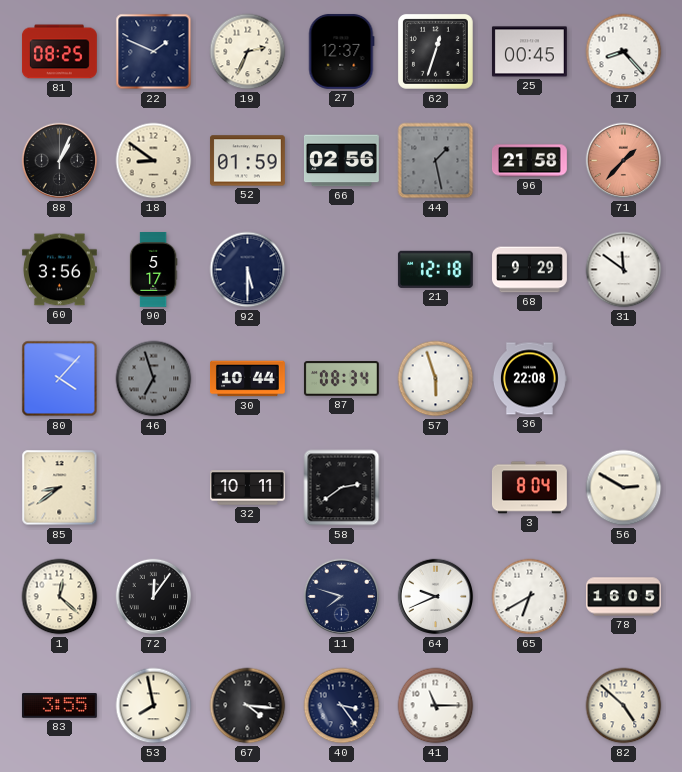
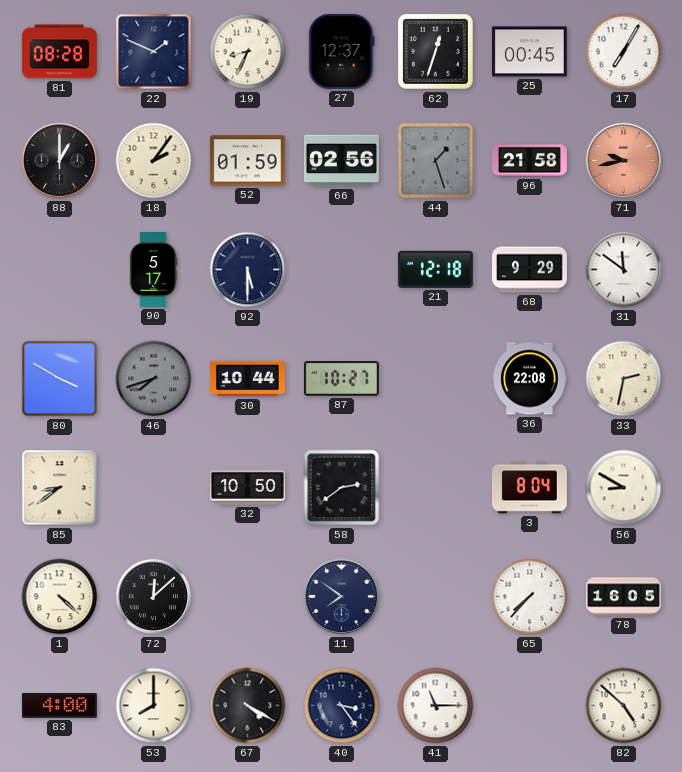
81: 08:25 -> 08:28
19: 2:34 -> 8:34
17: 8:23 -> 7:05
88: 1:04 -> 1:00
18: 8:51 -> 2:06
44: 1:28 -> 1:27
71: 1:37 -> 9:43
60: 3:56 -> none
80: 4:07 -> 3:50
46: 6:57 -> 7:42
87: 08:34 -> 10:27
57: 5:57 -> none
33: none -> 2:32
32: 10:11 -> 10:50
56: 2:50 -> 8:50
1: 12:22 -> 4:22
72: 12:06 -> 12:08
11: 7:48 -> 7:51
64: 9:41 -> none
65: 6:40 -> 7:37
83: 3:55 -> 4:00
53: 7:58 -> 8:00
67: 4:16 -> 4:20
